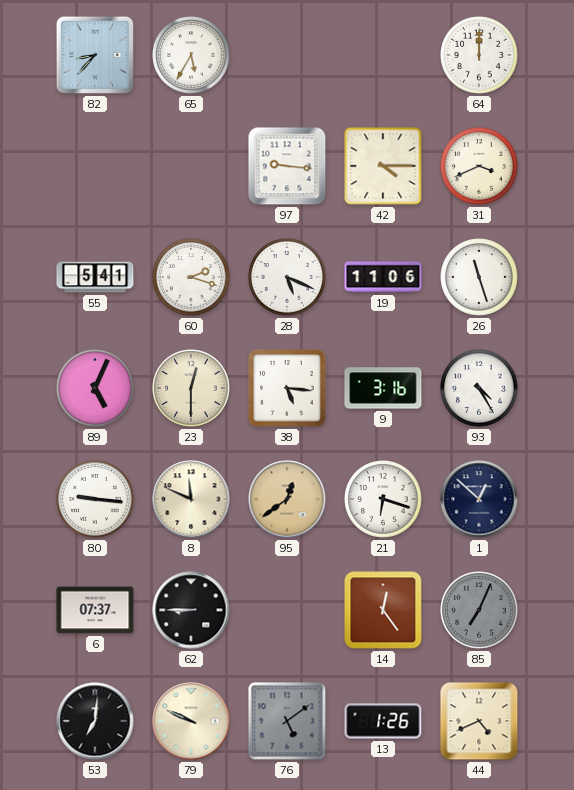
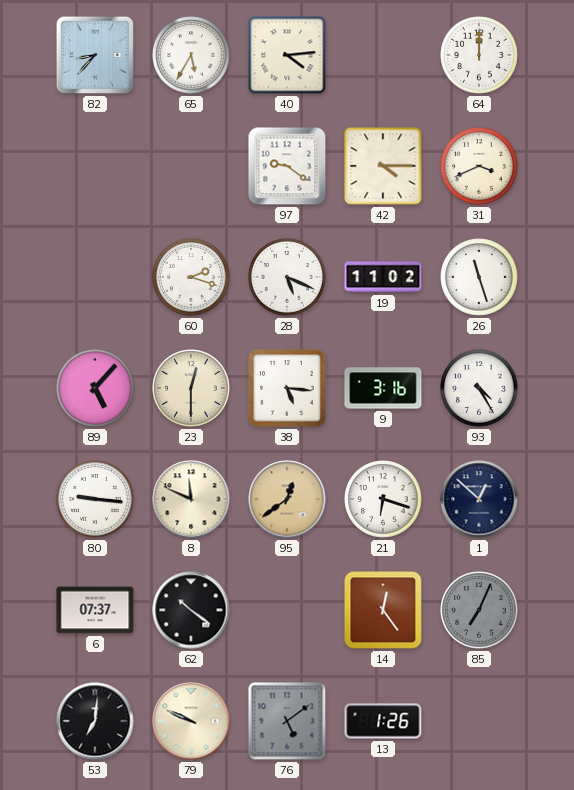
40: none -> 4:14
97: 9:16 -> 9:21
55: 5:41 -> none
19: 11:06 -> 11:02
89: 5:04 -> 5:07
62: 8:45 -> 10:21
44: 4:41 -> none
